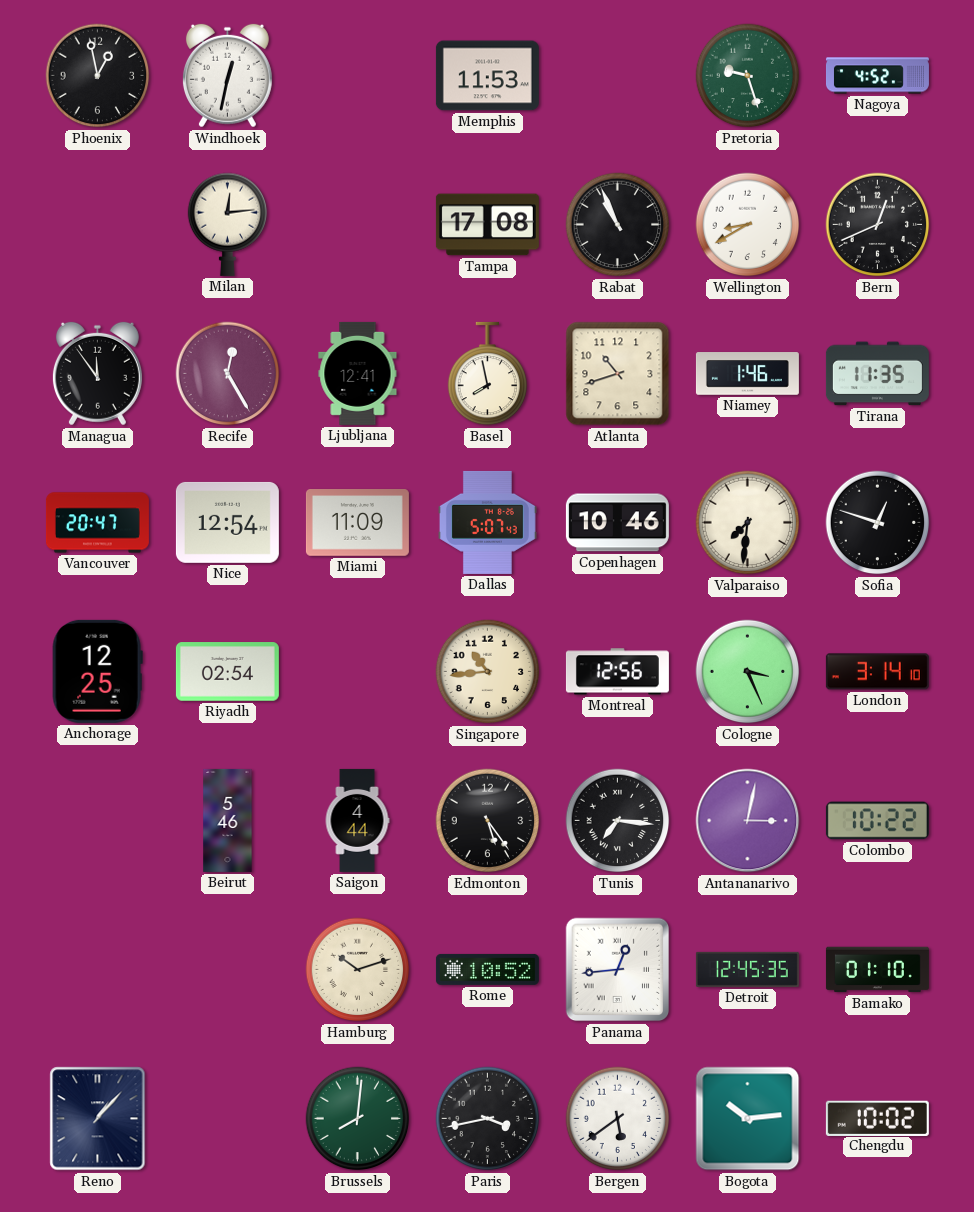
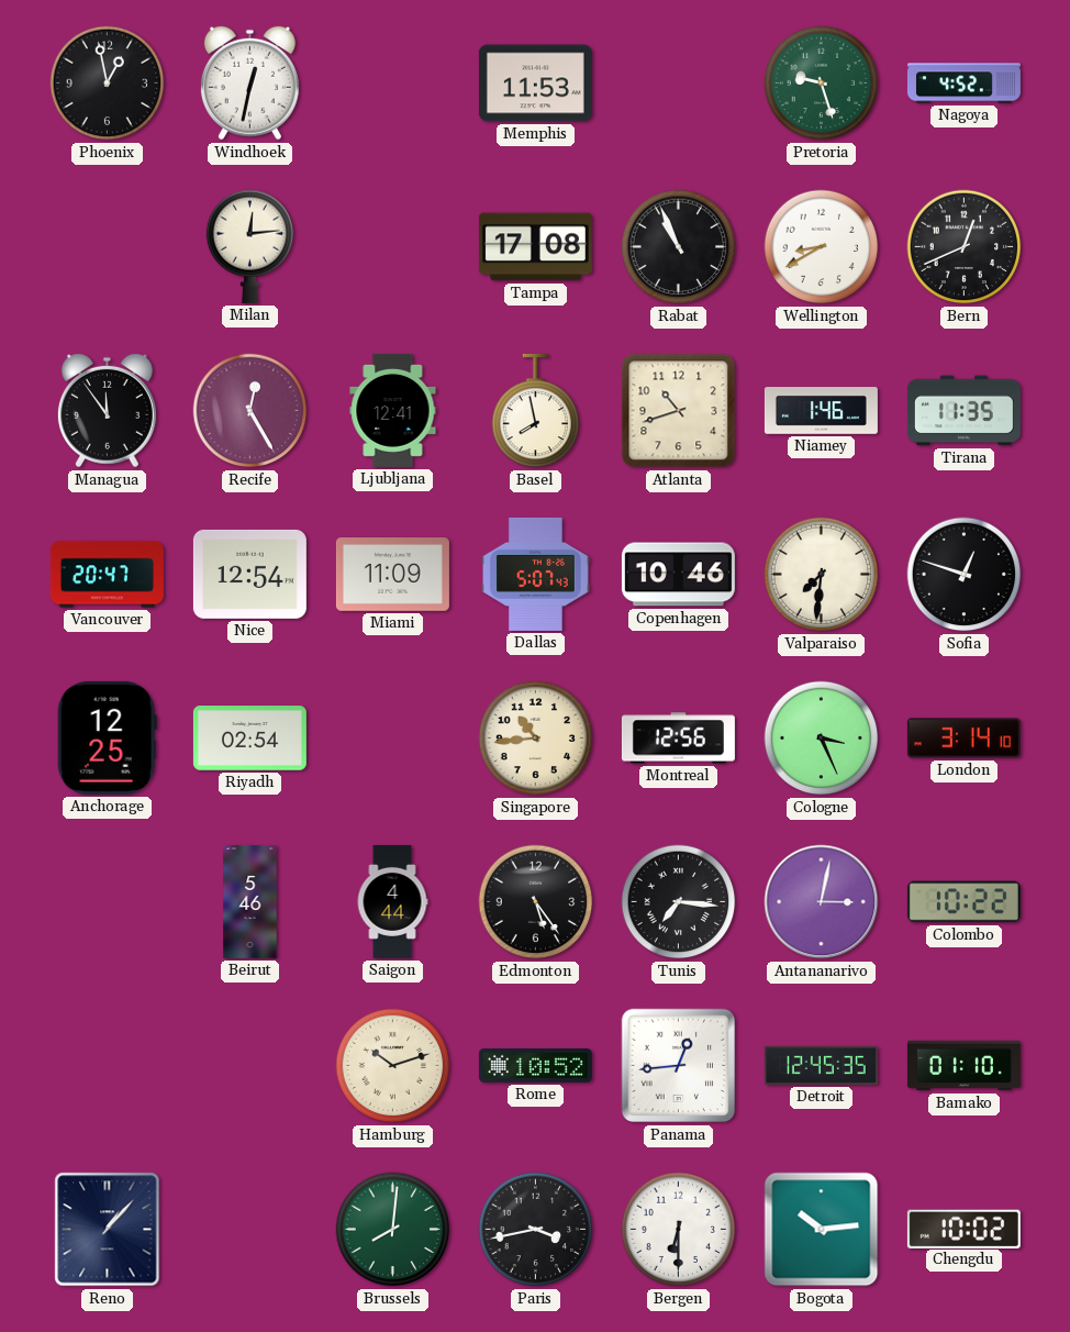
Bergen: 5:39 -> 6:30
